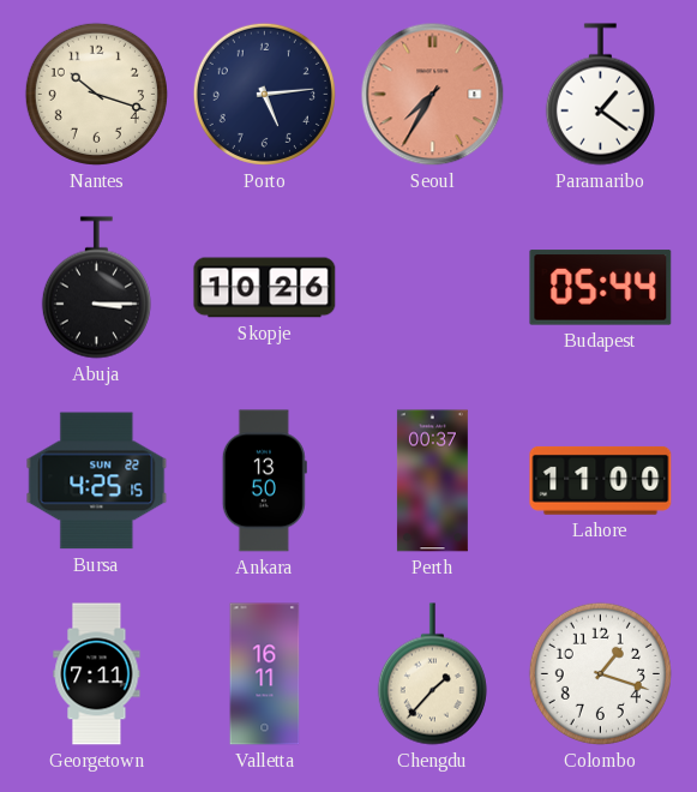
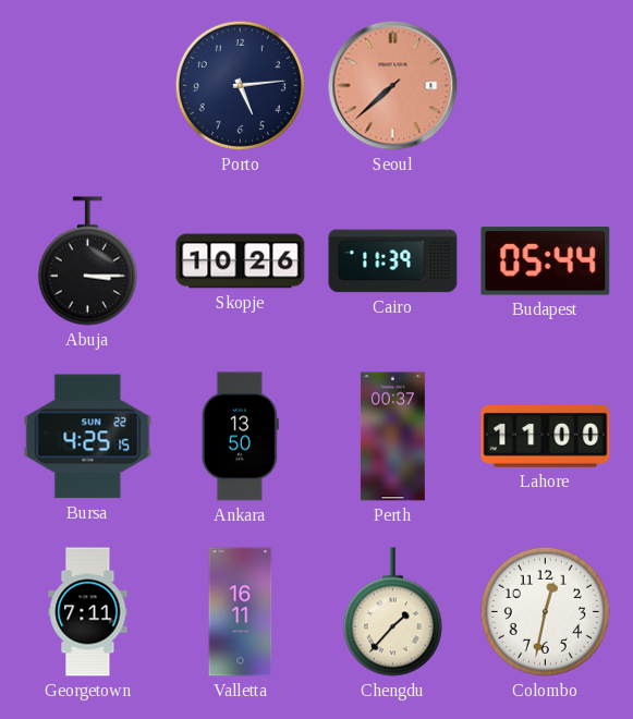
Nantes: 10:18 -> none
Seoul: 7:35 -> 7:38
Paramaribo: 1:21 -> none
Cairo: none -> 11:39
Colombo: 1:18 -> 12:32
